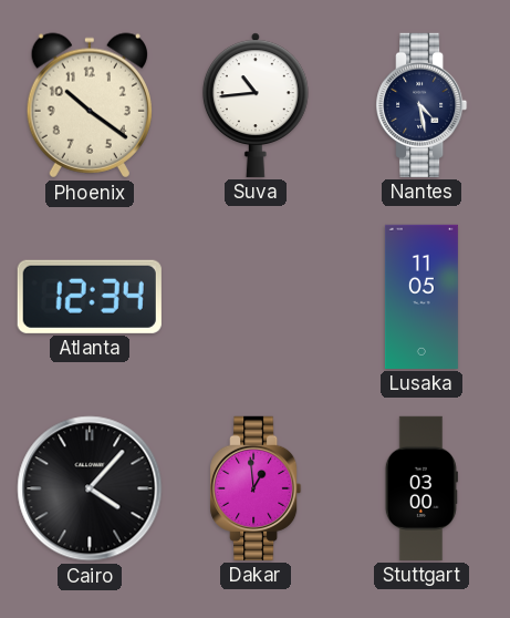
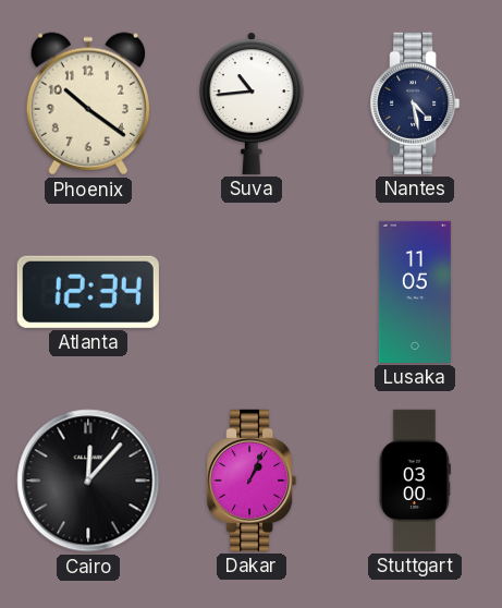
Cairo: 4:07 -> 12:07
Dakar: 12:59 -> 1:04
